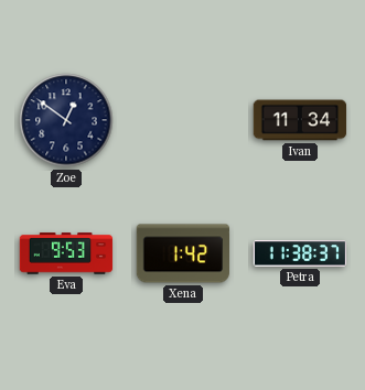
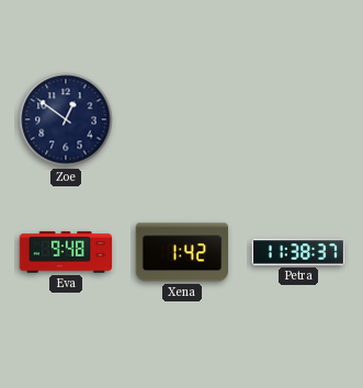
Ivan: 11:34 -> none
Eva: 9:53 -> 9:48
